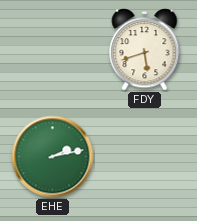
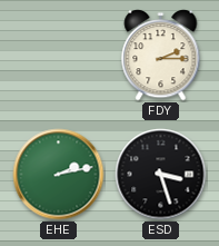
FDY: 5:42 -> 2:15
ESD: none -> 3:27
